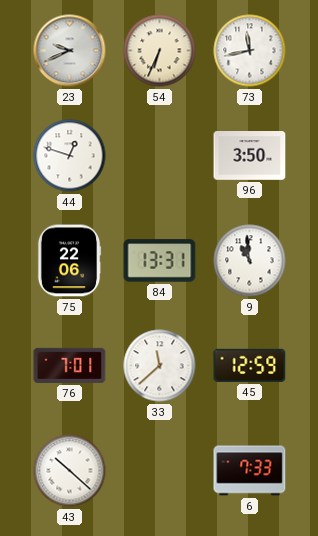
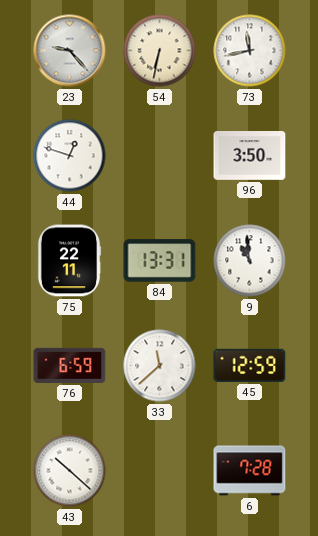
23: 9:41 -> 9:23
54: 6:34 -> 6:32
75: 22:06 -> 22:11
76: 7:01 -> 6:59
6: 7:33 -> 7:28
